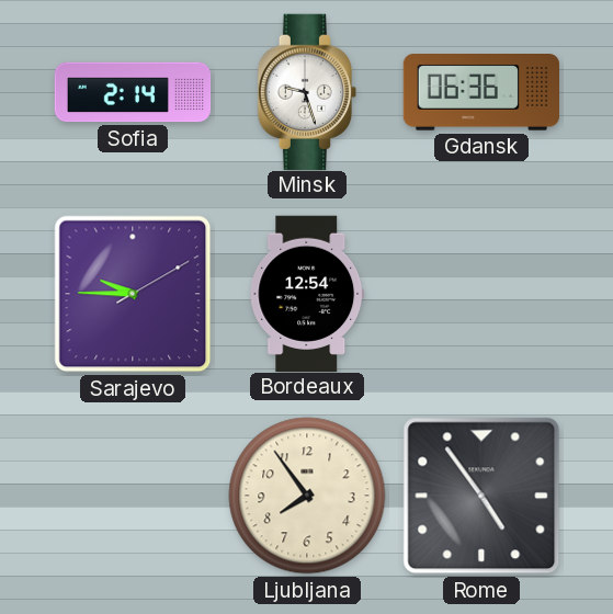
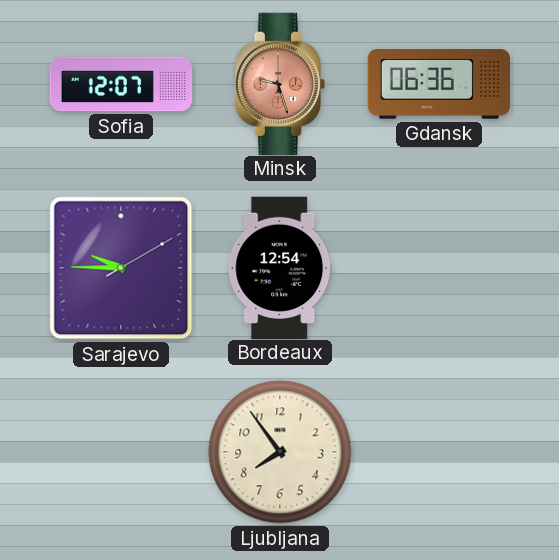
Sofia: 2:14 -> 12:07
Minsk dial: white -> salmon
Rome: 4:54 -> none
